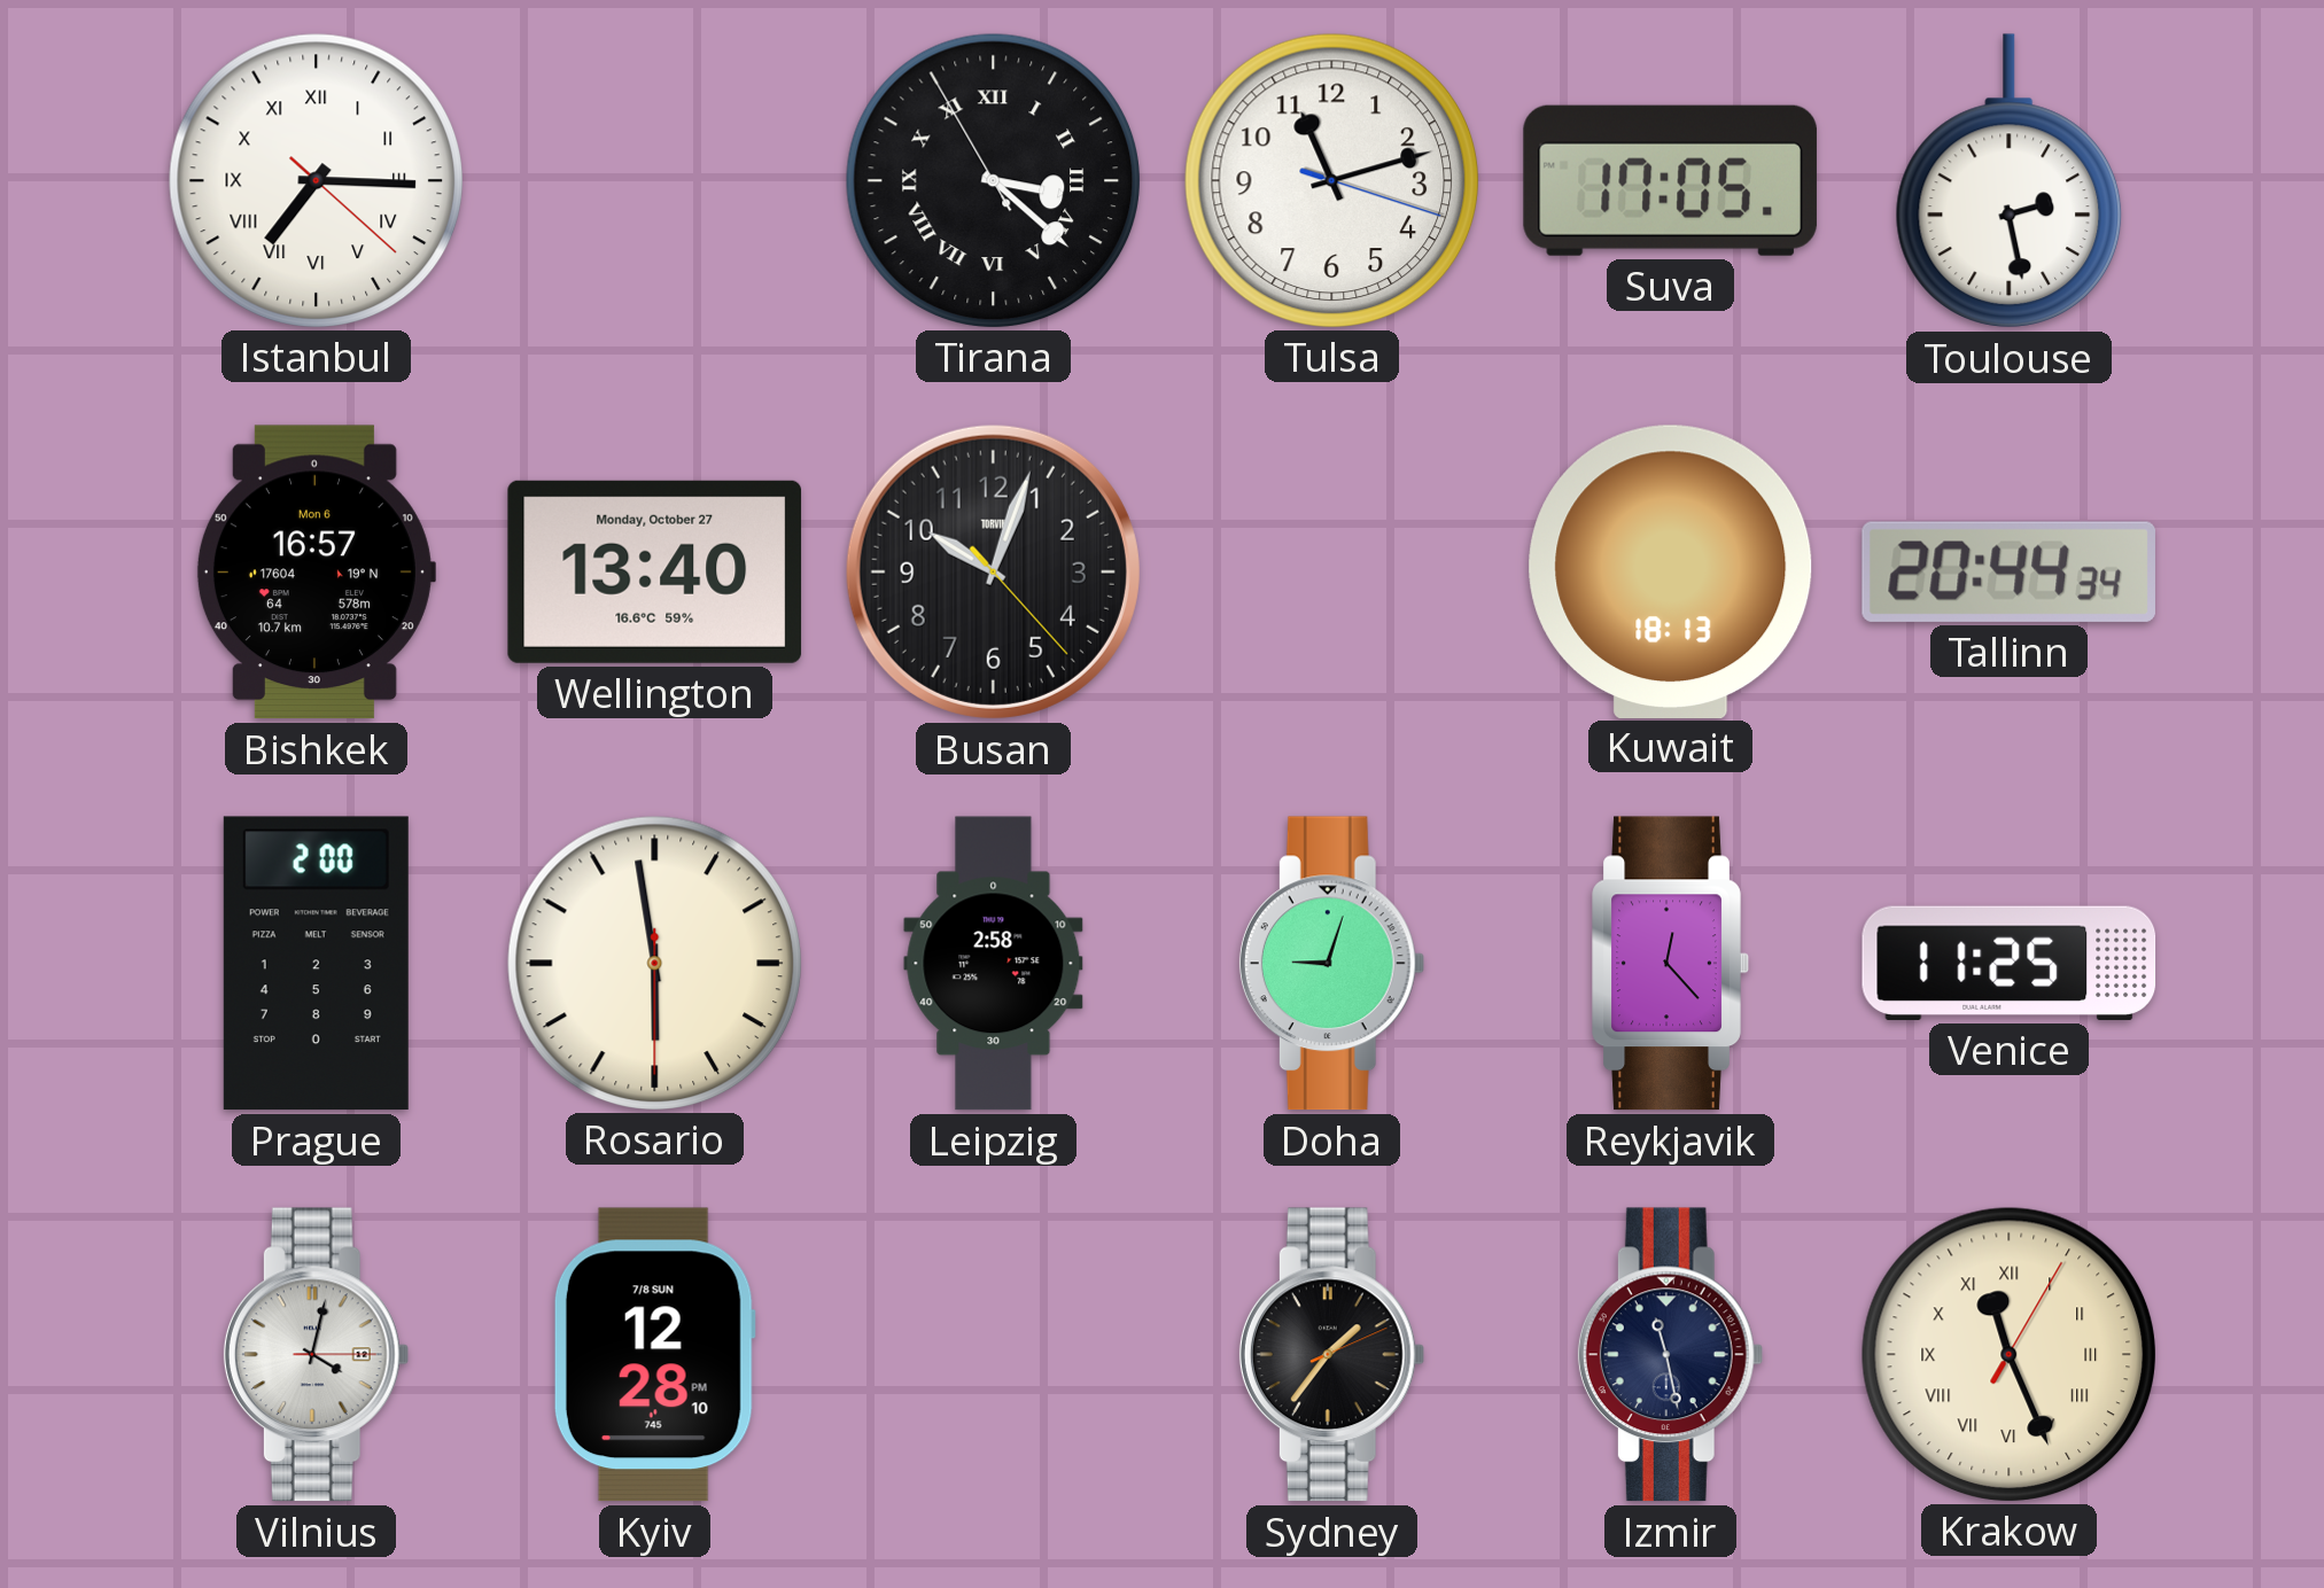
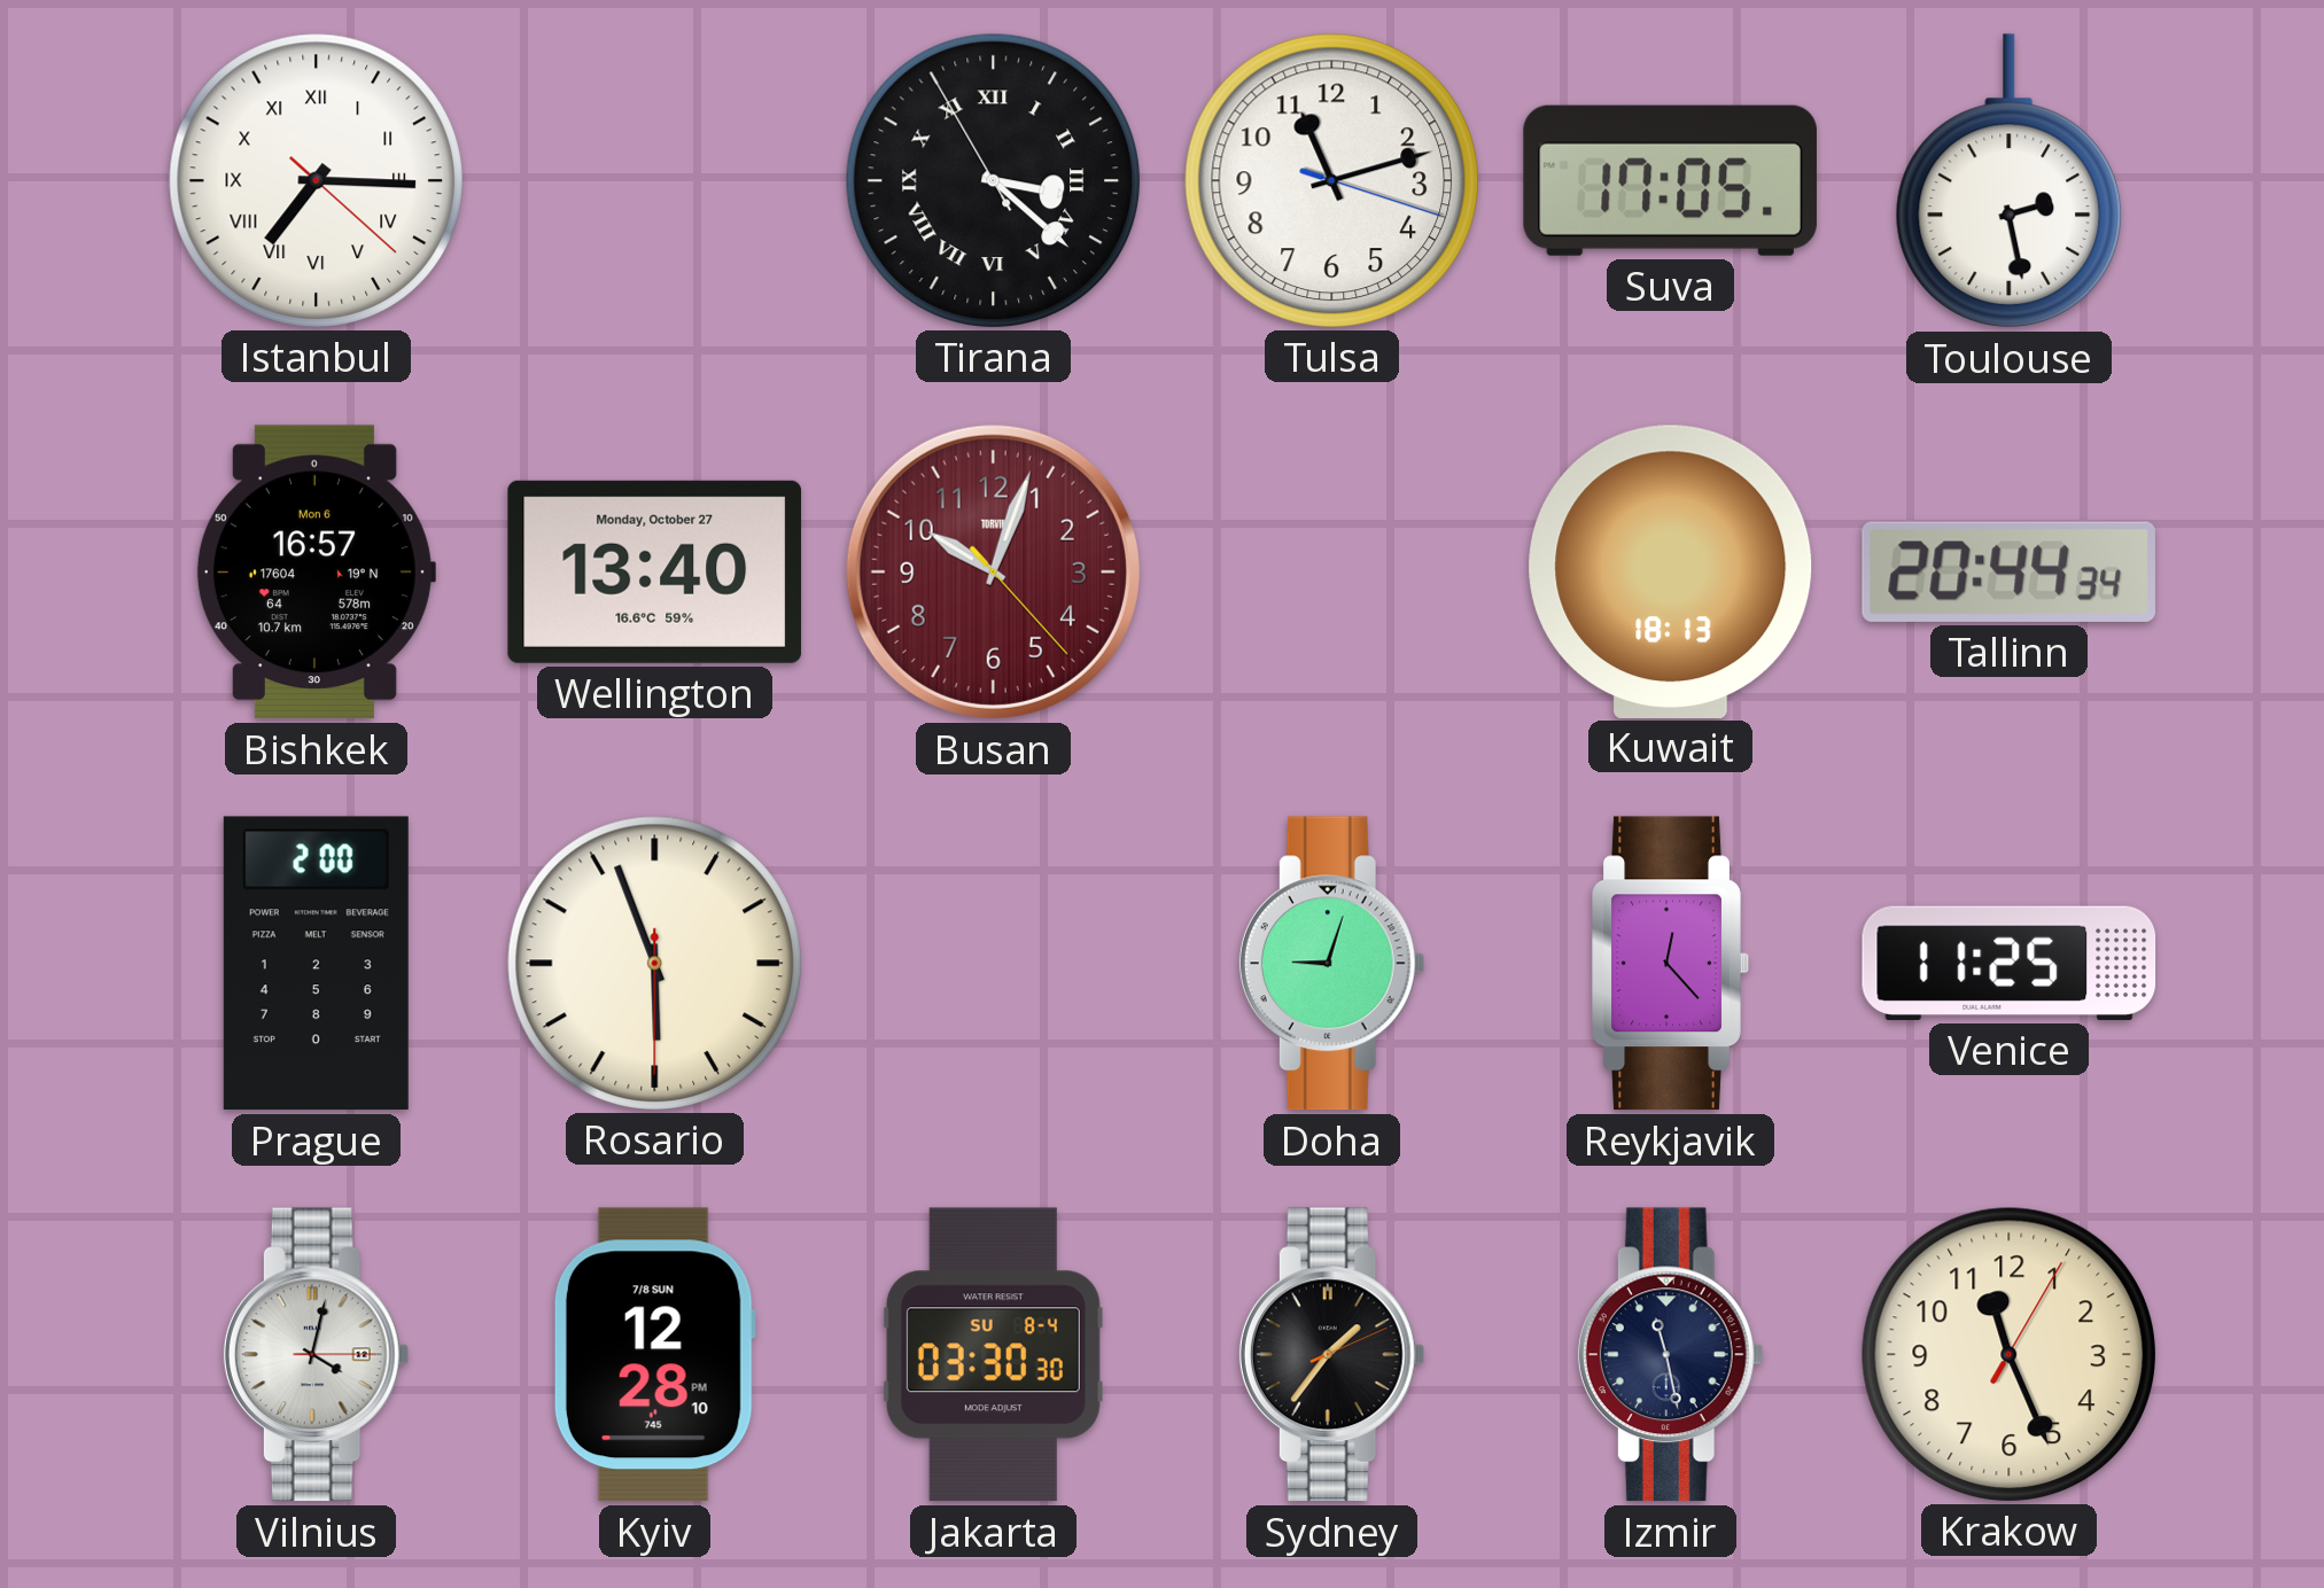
Busan dial: black -> burgundy
Rosario: 5:58 -> 5:56
Leipzig: 2:58 -> none
Jakarta: none -> 03:30
Krakow numerals: Roman -> Arabic
